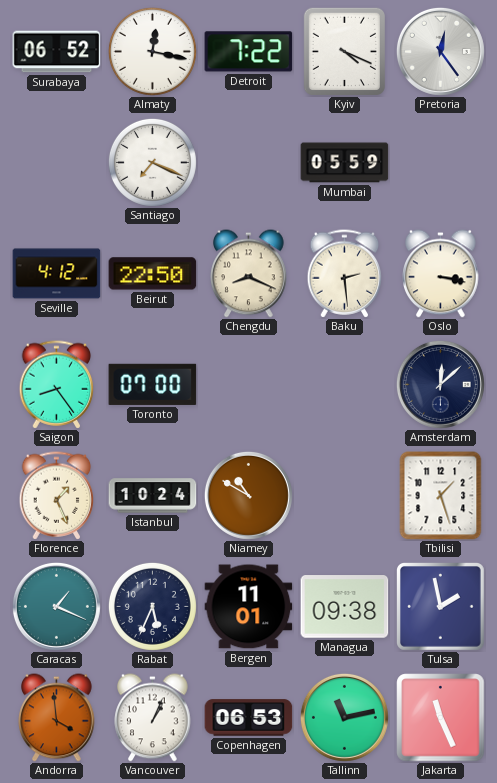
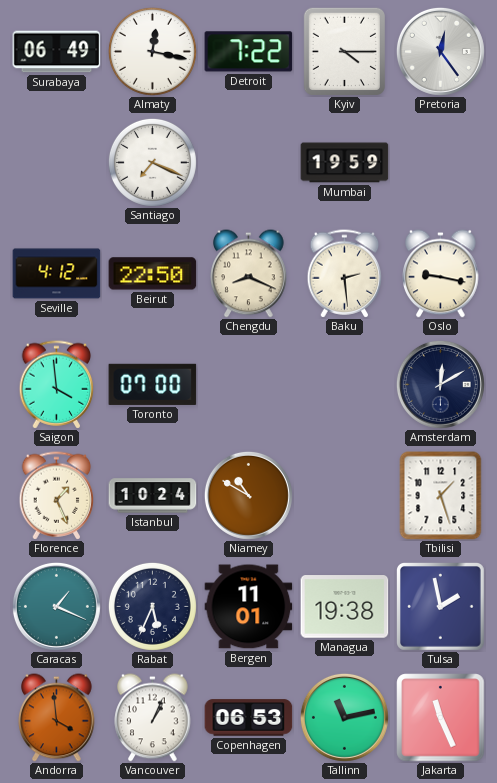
Surabaya: 06:52 -> 06:49
Kyiv: 4:19 -> 4:15
Mumbai: 05:59 -> 19:59
Oslo: 3:17 -> 9:17
Saigon: 8:24 -> 3:59
Amsterdam: 12:08 -> 12:10
Managua: 09:38 -> 19:38
